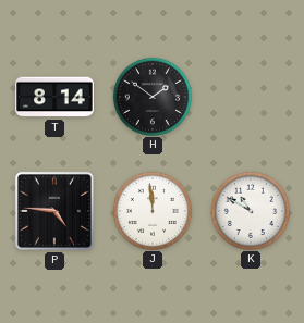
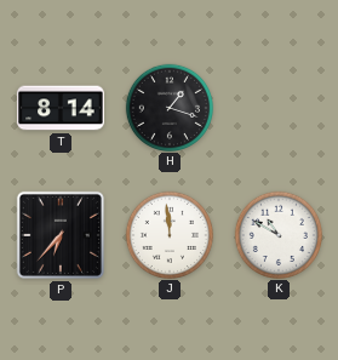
H: 1:51 -> 1:18
P: 4:46 -> 6:37
